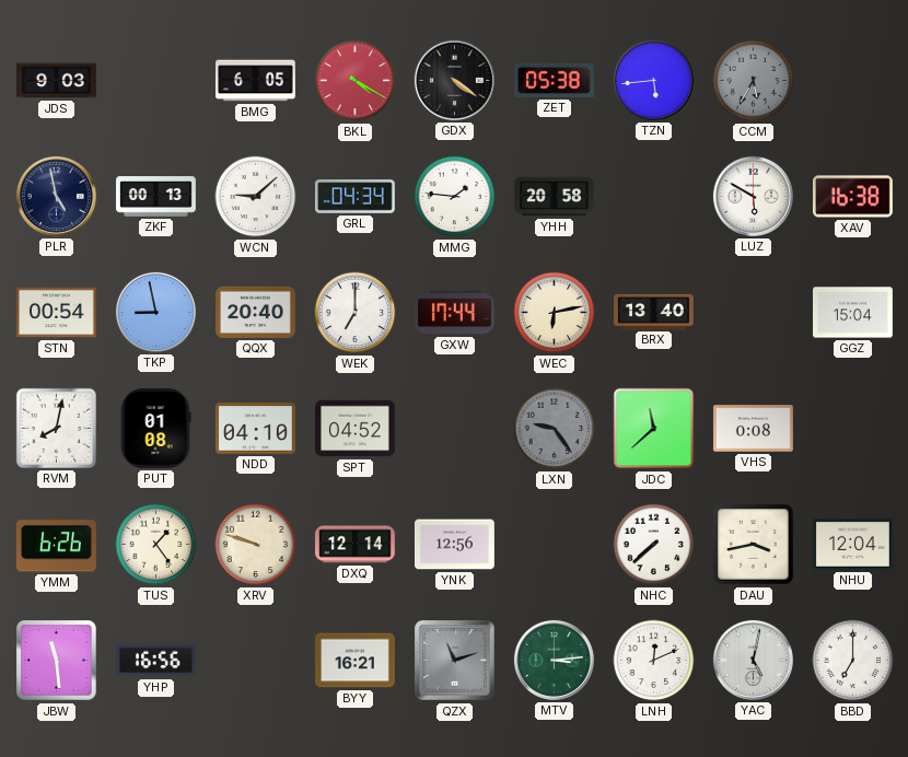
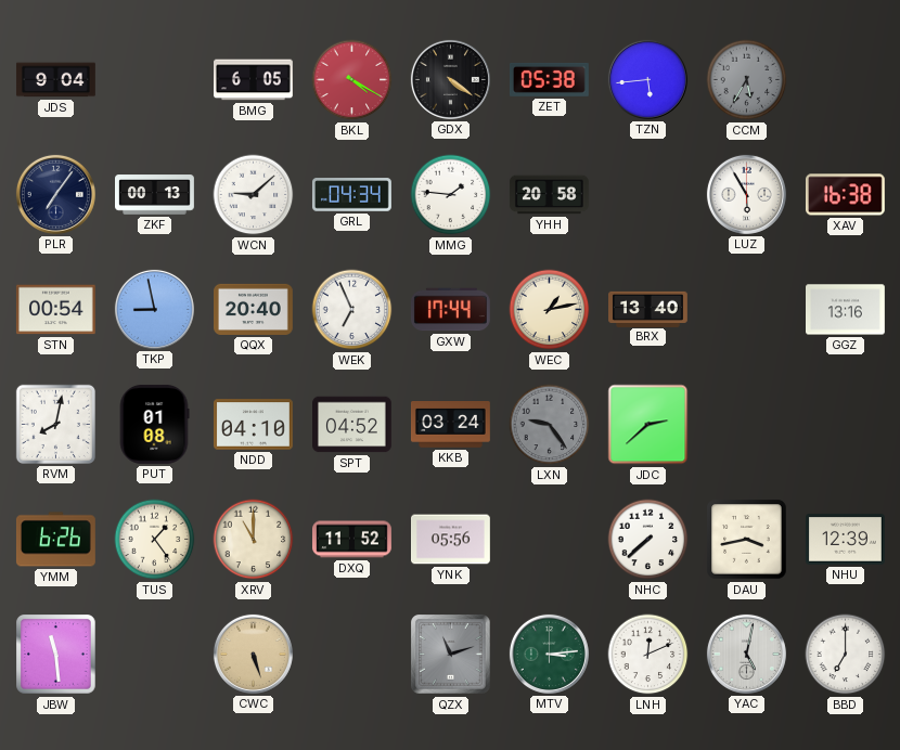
JDS: 9:03 -> 9:04
PLR: 4:58 -> 7:06
LUZ: 5:50 -> 5:55
WEK: 7:00 -> 6:56
WEC: 6:13 -> 1:13
GGZ: 15:04 -> 13:16
KKB: none -> 03:24
JDC: 11:38 -> 2:38
VHS: 0:08 -> none
XRV: 9:48 -> 11:00
DXQ: 12:14 -> 11:52
YNK: 12:56 -> 05:56
NHU: 12:04 -> 12:39
YHP: 16:56 -> none
CWC: none -> 5:27
BYY: 16:21 -> none
